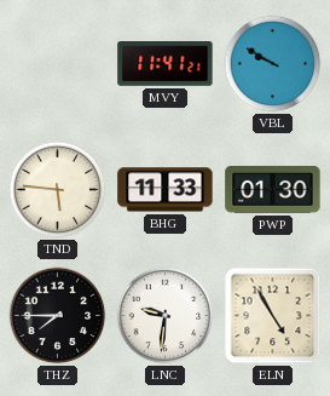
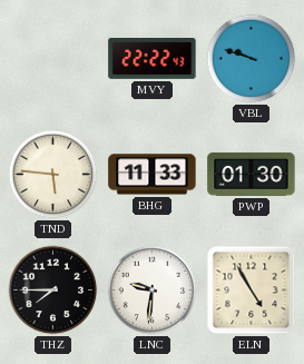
MVY: 11:41 -> 22:22
VBL: 9:50 -> 9:48
